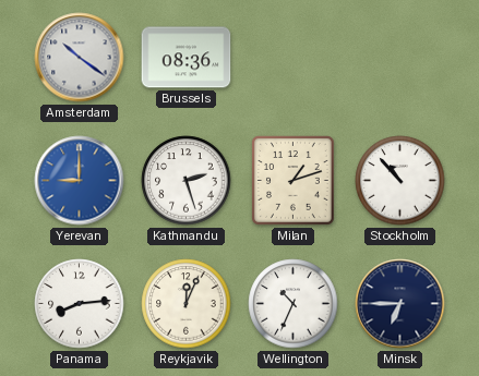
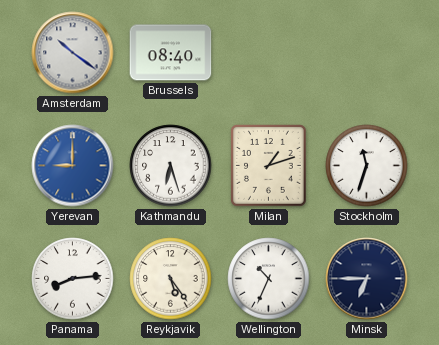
Brussels: 08:36 -> 08:40
Kathmandu: 2:27 -> 6:27
Stockholm: 10:53 -> 11:33
Reykjavik: 12:04 -> 5:24
